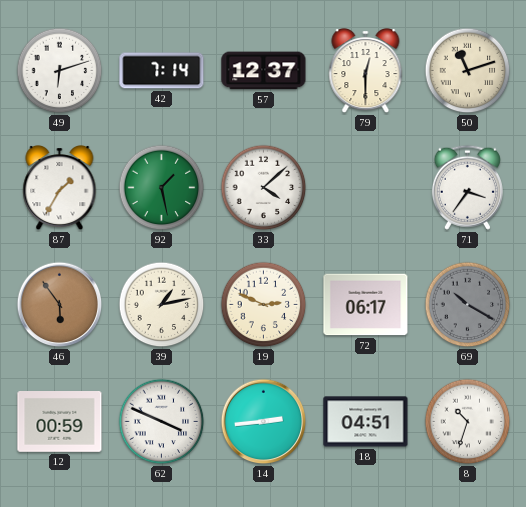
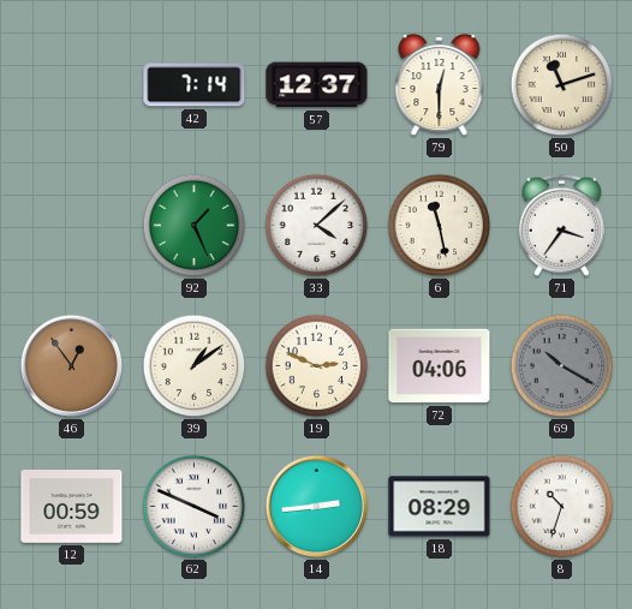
49: 6:12 -> none
87: 1:35 -> none
92: 1:28 -> 1:26
6: none -> 11:28
46: 5:54 -> 12:54
39: 1:13 -> 1:09
72: 06:17 -> 04:06
18: 04:51 -> 08:29
